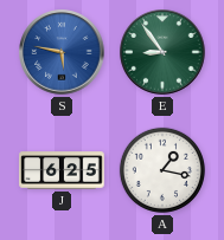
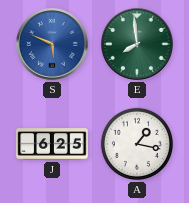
S: 5:47 -> 5:49
E: 8:54 -> 7:59
